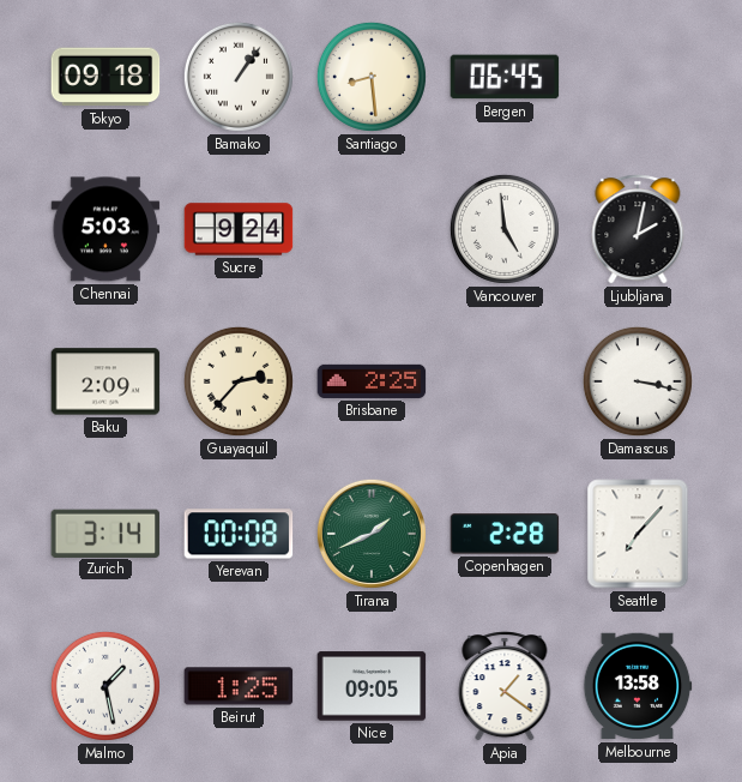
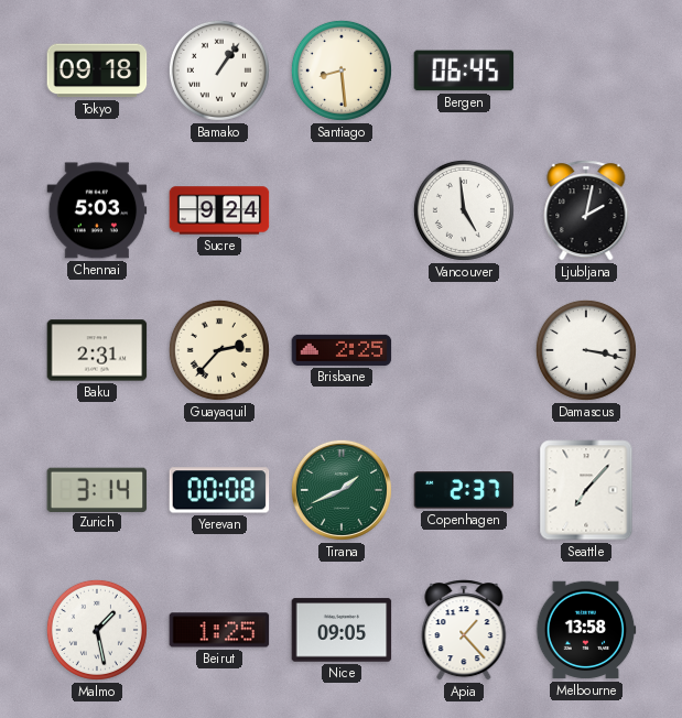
Baku: 2:09 -> 2:31
Copenhagen: 2:28 -> 2:37
Apia: 1:21 -> 1:23
